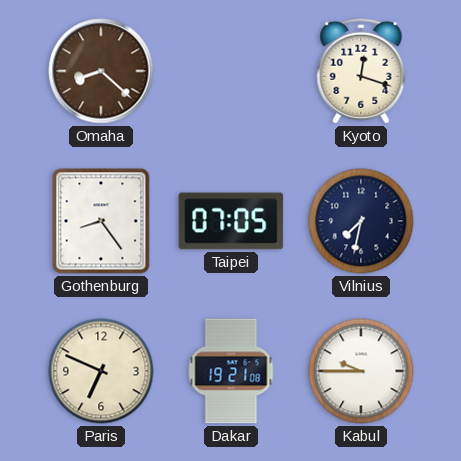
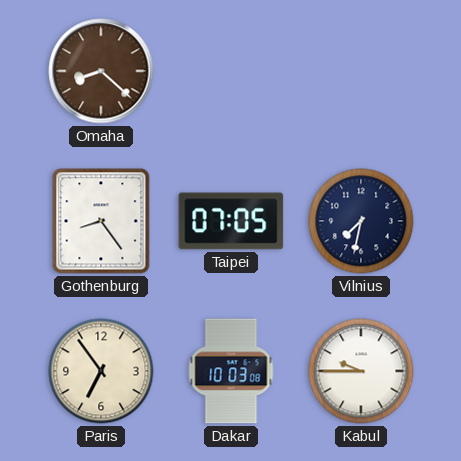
Kyoto: 12:18 -> none
Paris: 6:49 -> 6:54
Dakar: 19:21 -> 10:03
